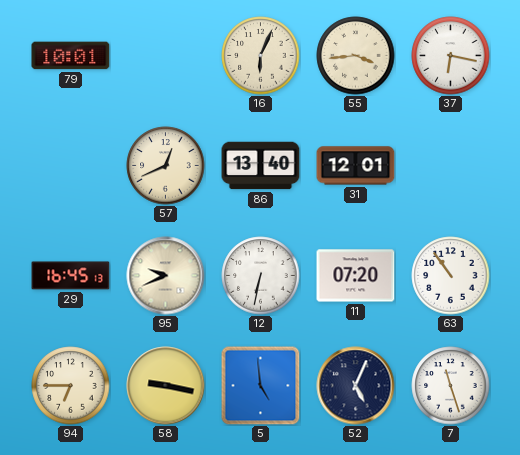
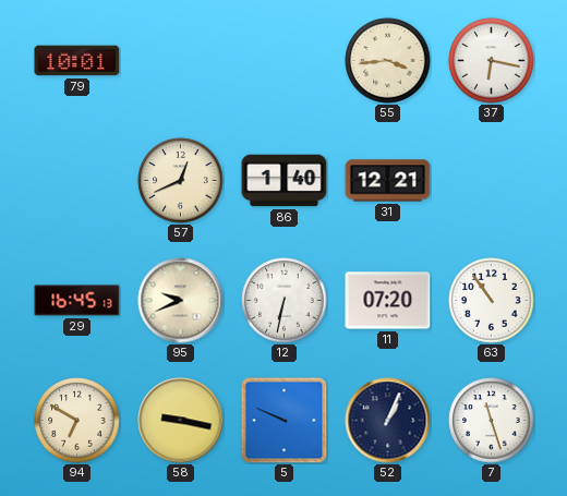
16: 6:04 -> none
86: 13:40 -> 1:40
31: 12:01 -> 12:21
94: 6:45 -> 6:50
5: 4:59 -> 9:49
52: 5:04 -> 1:04
